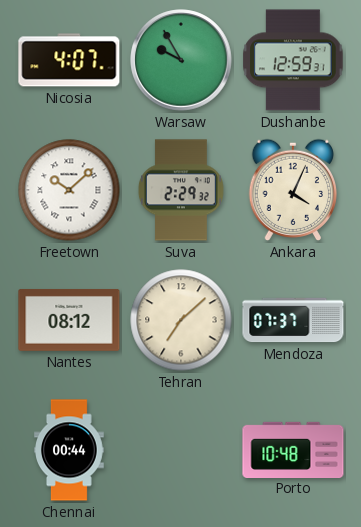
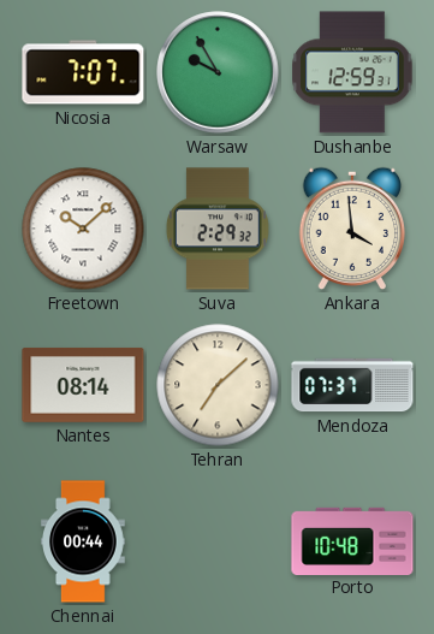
Nicosia: 4:07 -> 7:07
Ankara: 4:04 -> 3:59
Nantes: 08:12 -> 08:14
